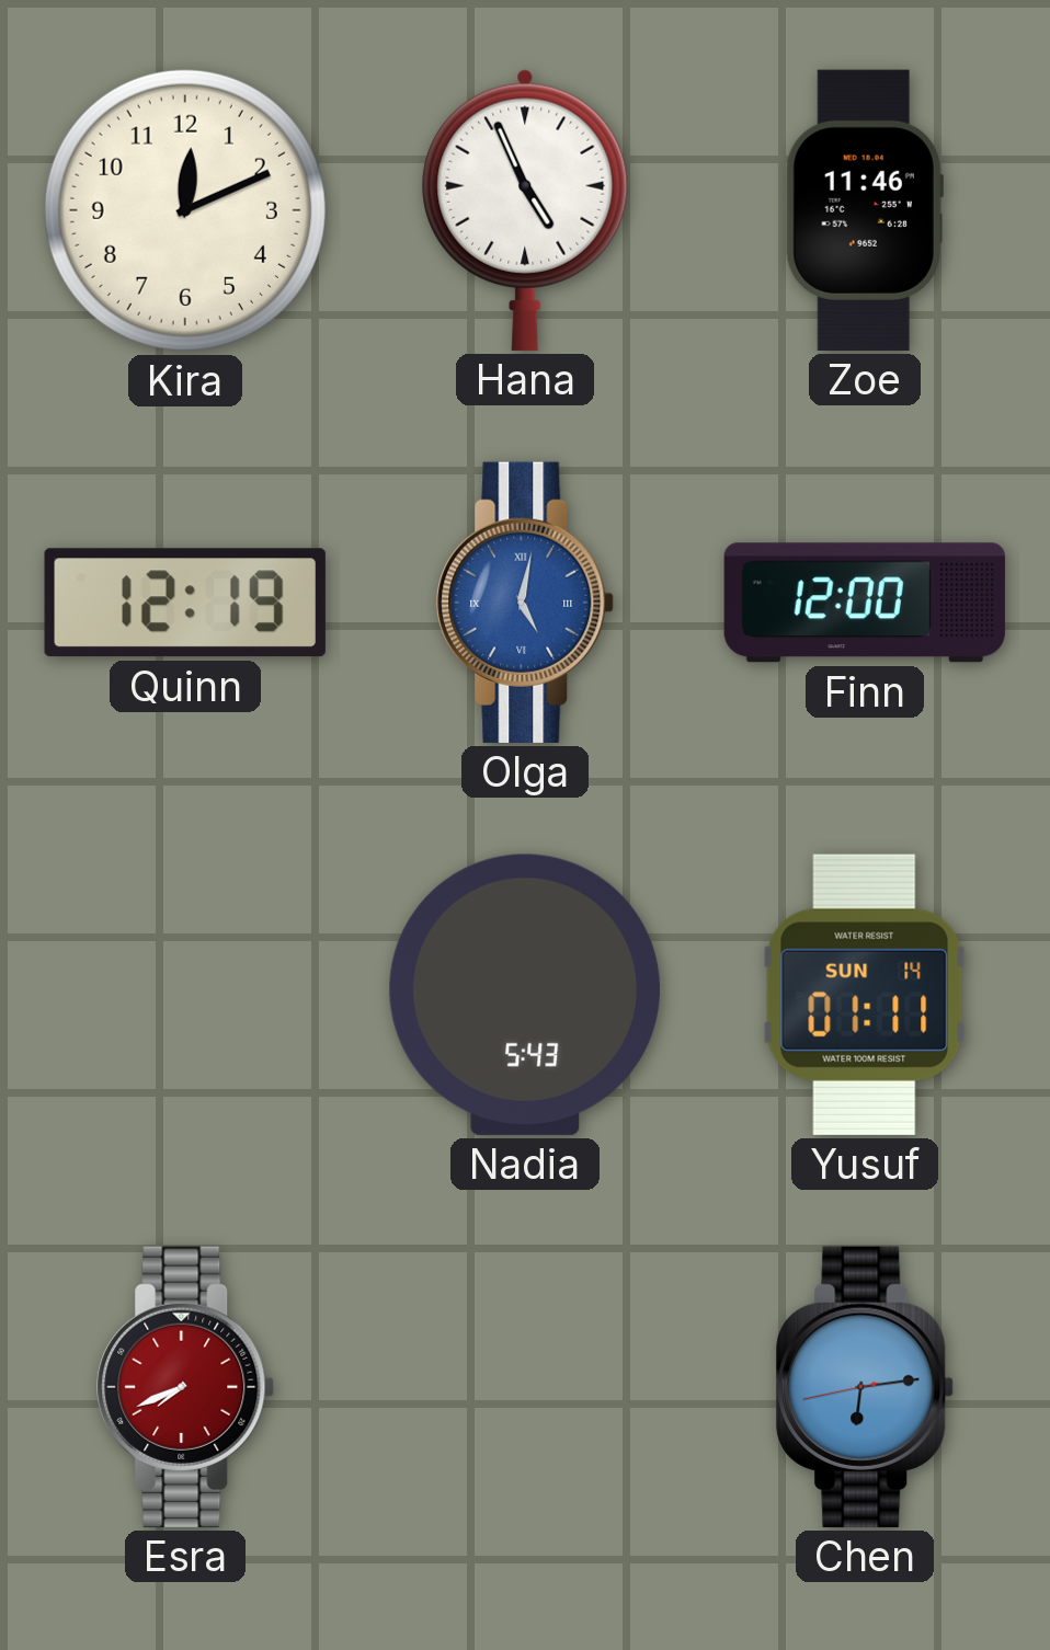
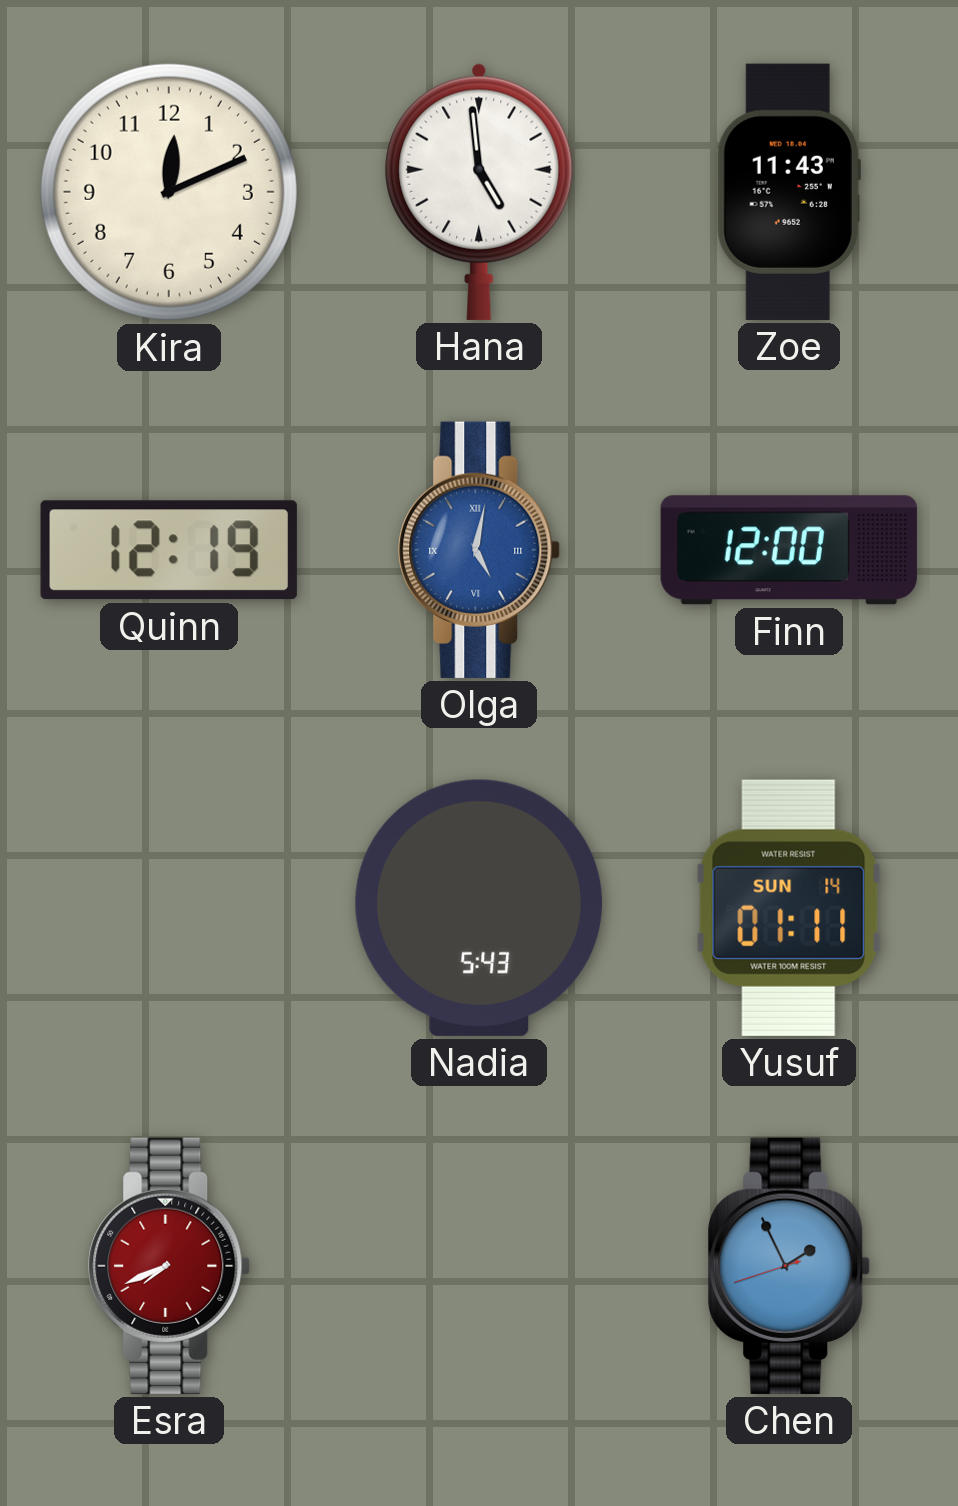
Hana: 4:56 -> 4:59
Zoe: 11:46 -> 11:43
Chen: 6:13 -> 1:55
